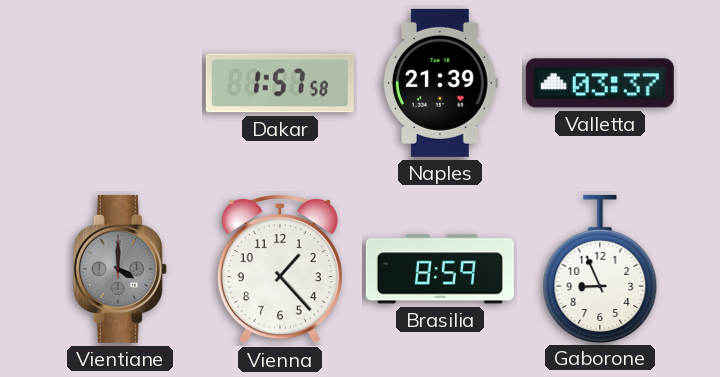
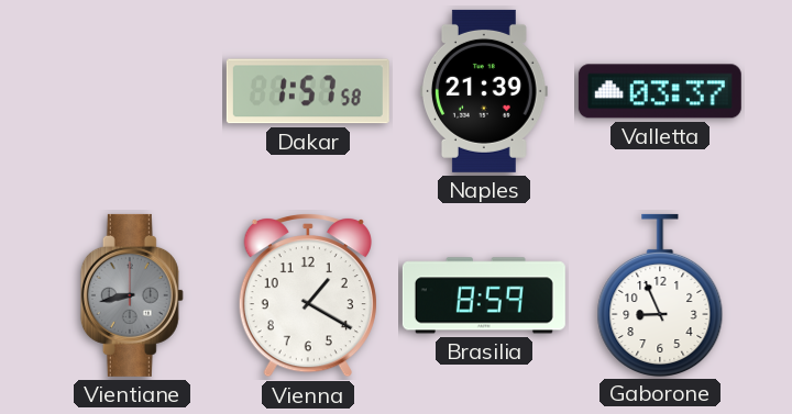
Vientiane: 4:00 -> 8:43
Vienna: 1:23 -> 1:20
